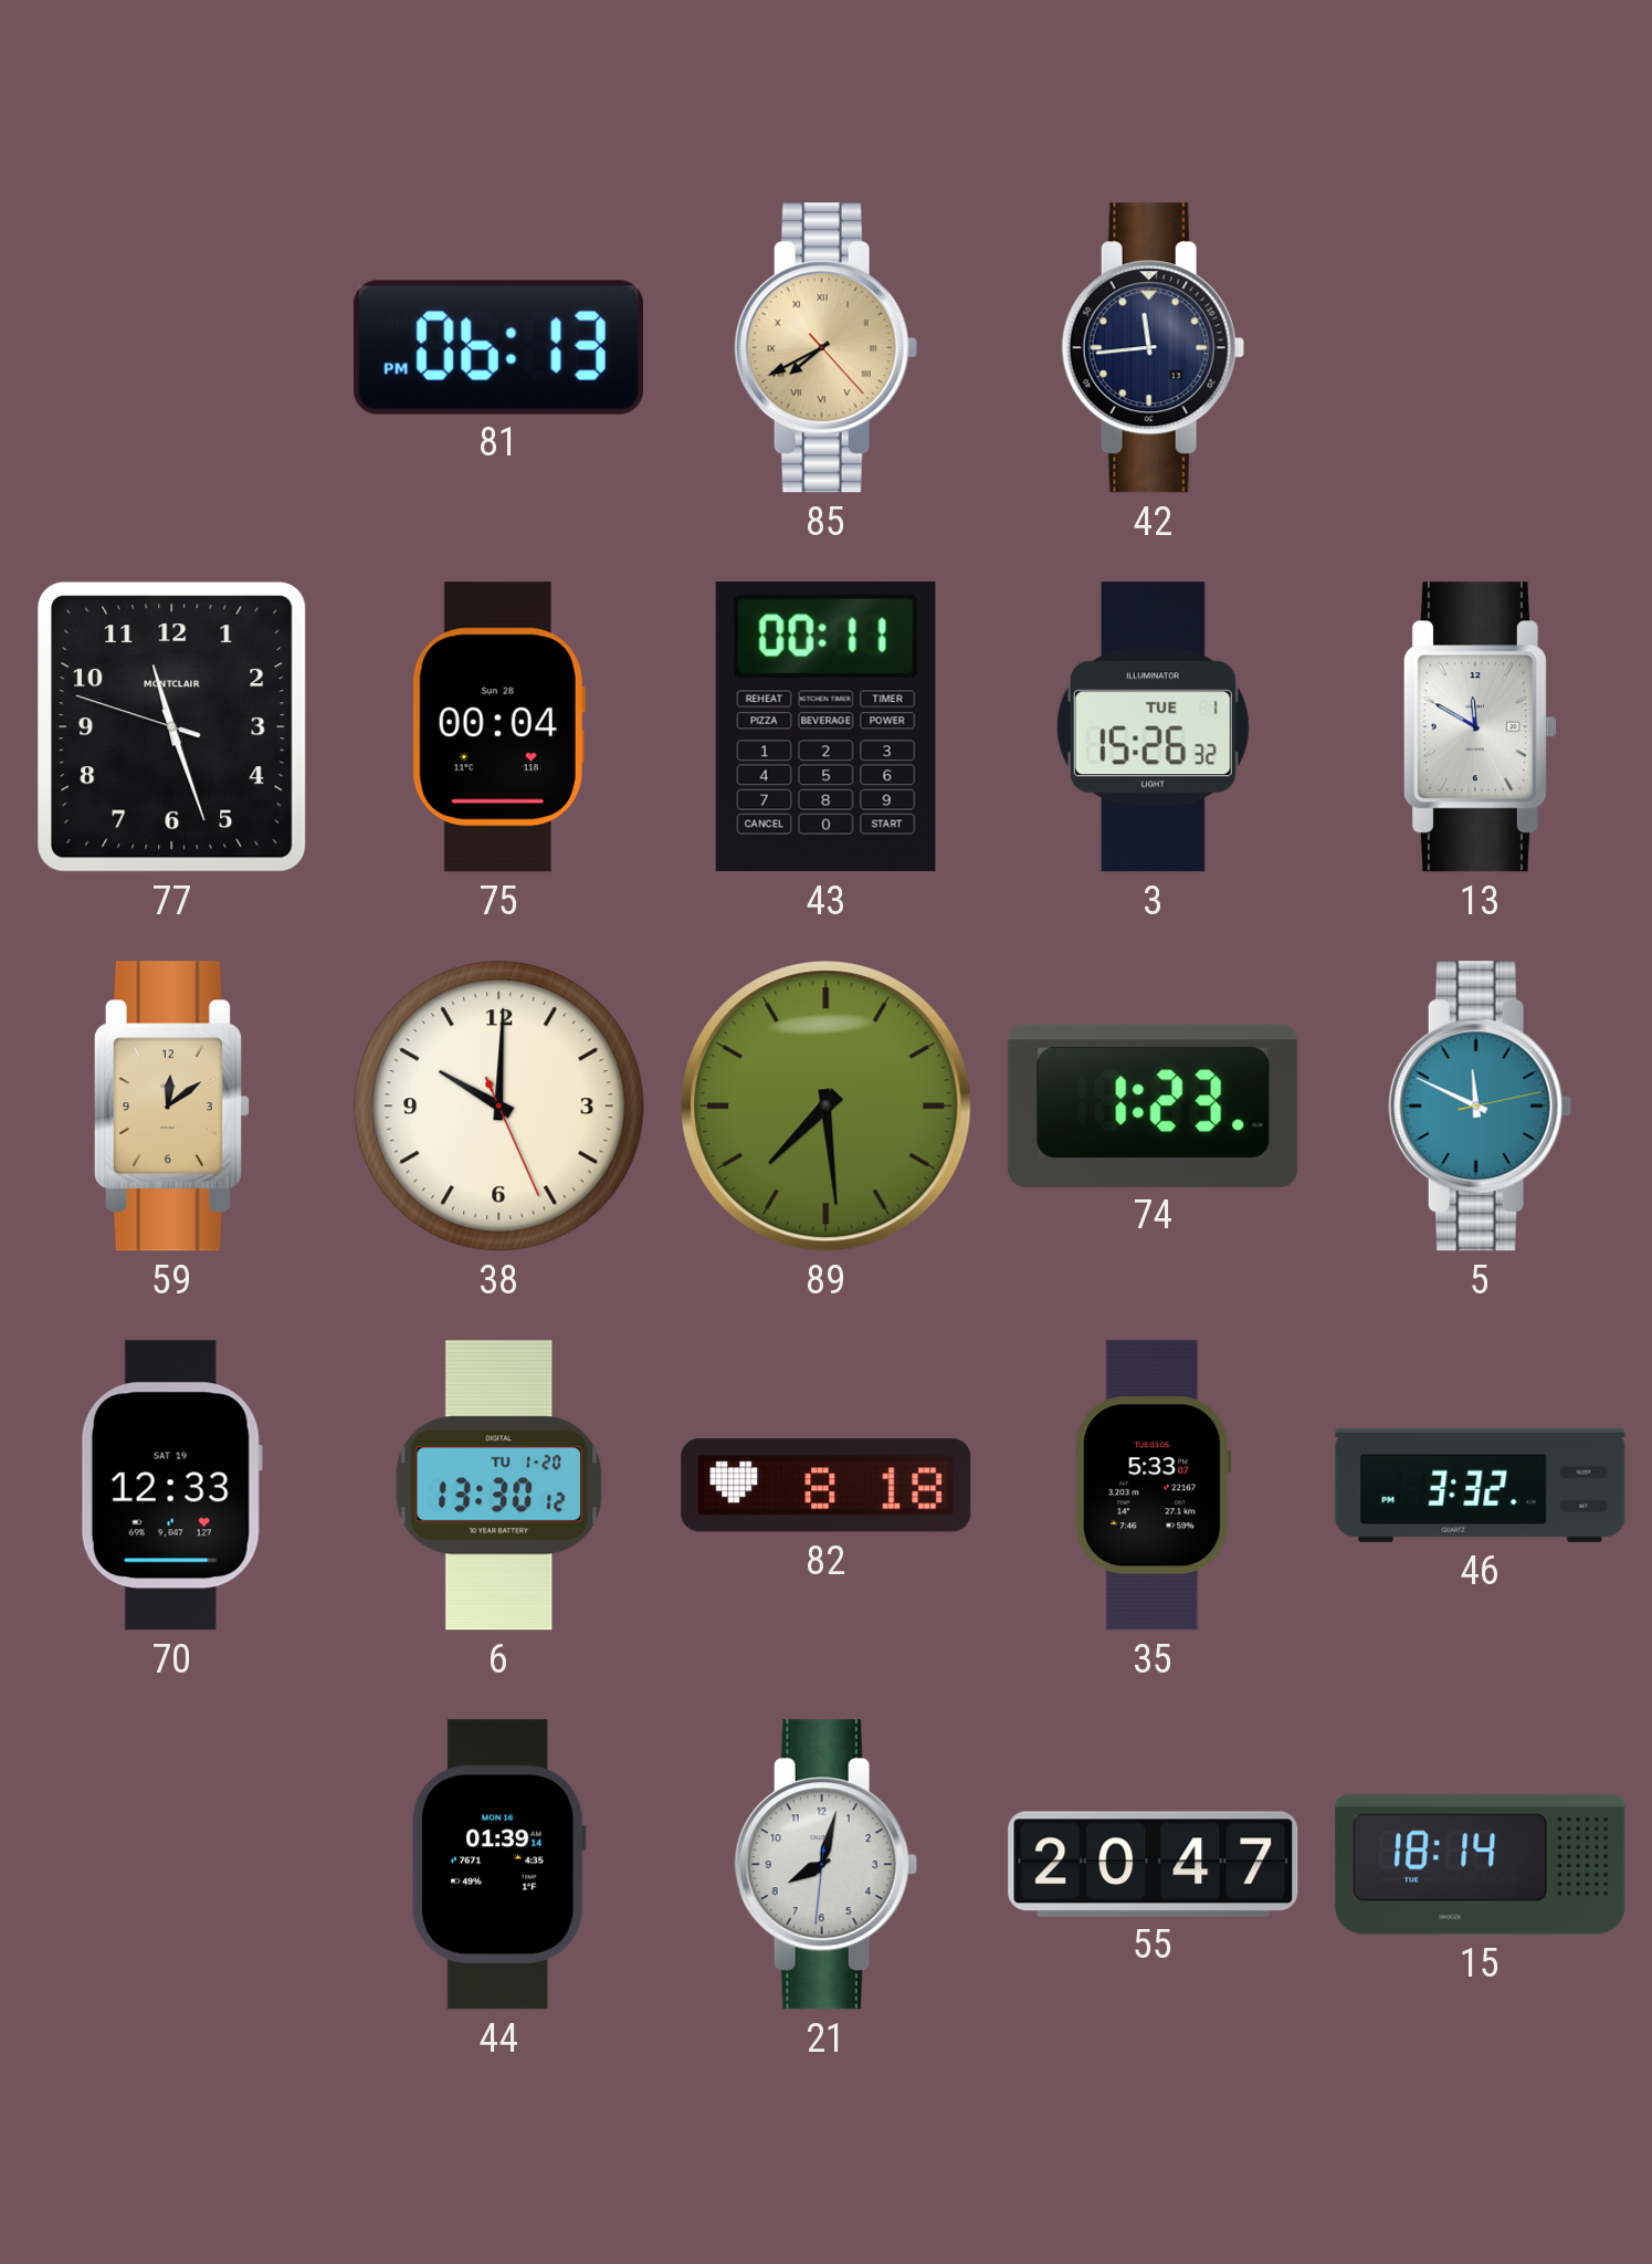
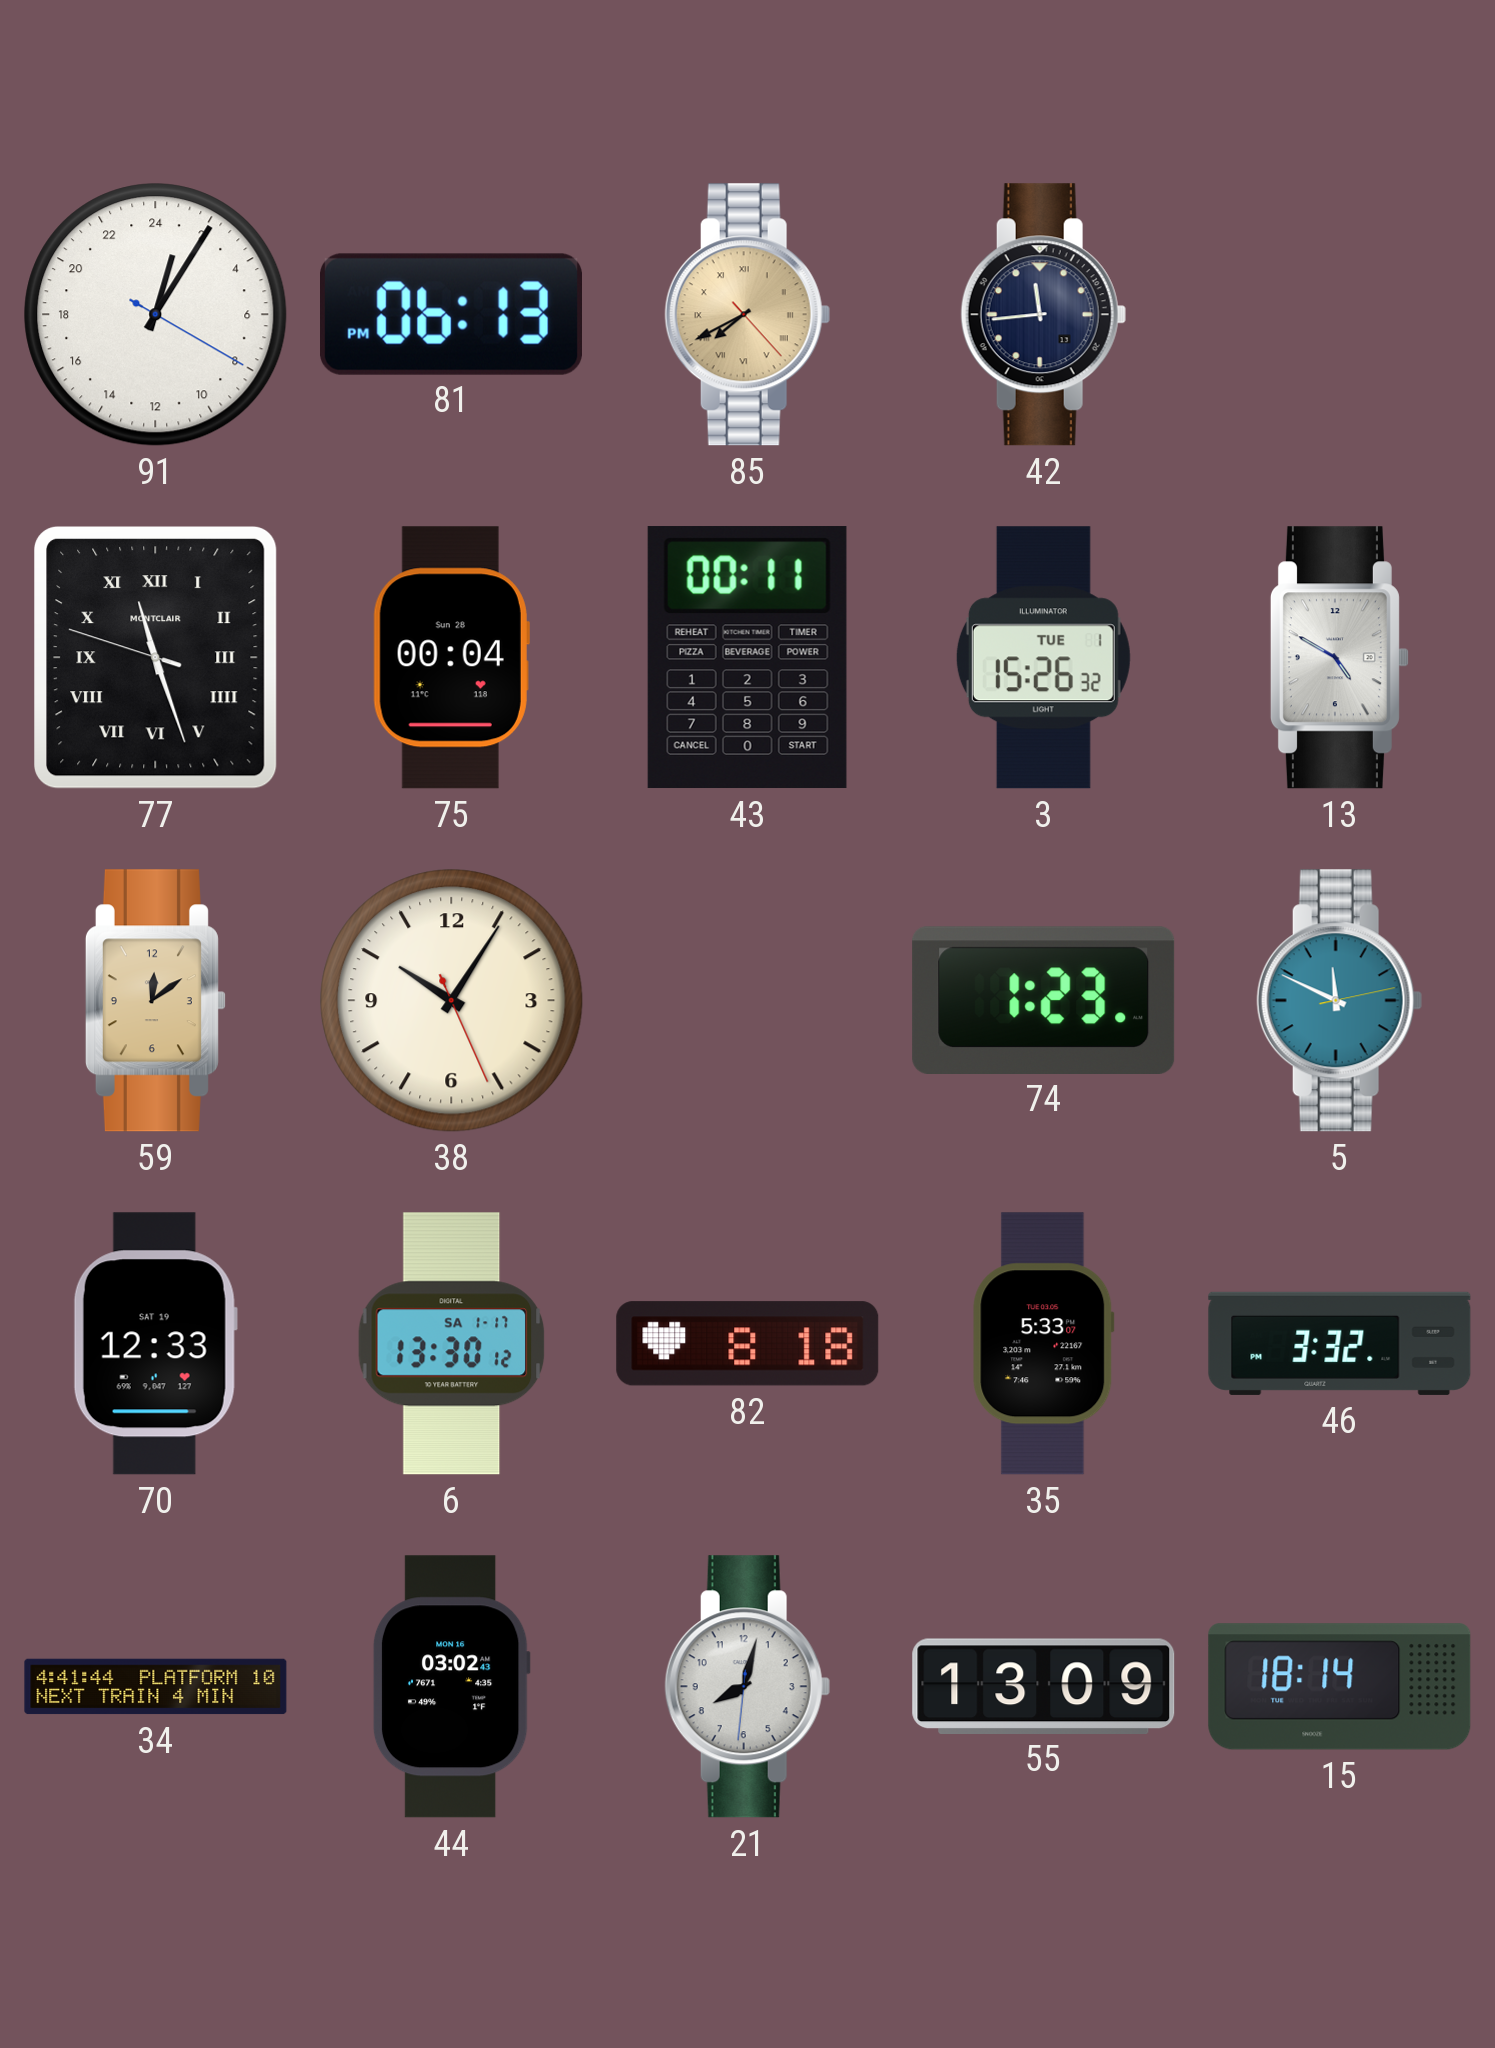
91: none -> 1:05
77 numerals: Arabic -> Roman
13: 11:50 -> 4:50
38: 10:00 -> 10:05
89: 7:29 -> none
6 date: TU 1-20 -> SA 1-17
34: none -> 4:41
44: 01:39 -> 03:02
55: 20:47 -> 13:09
